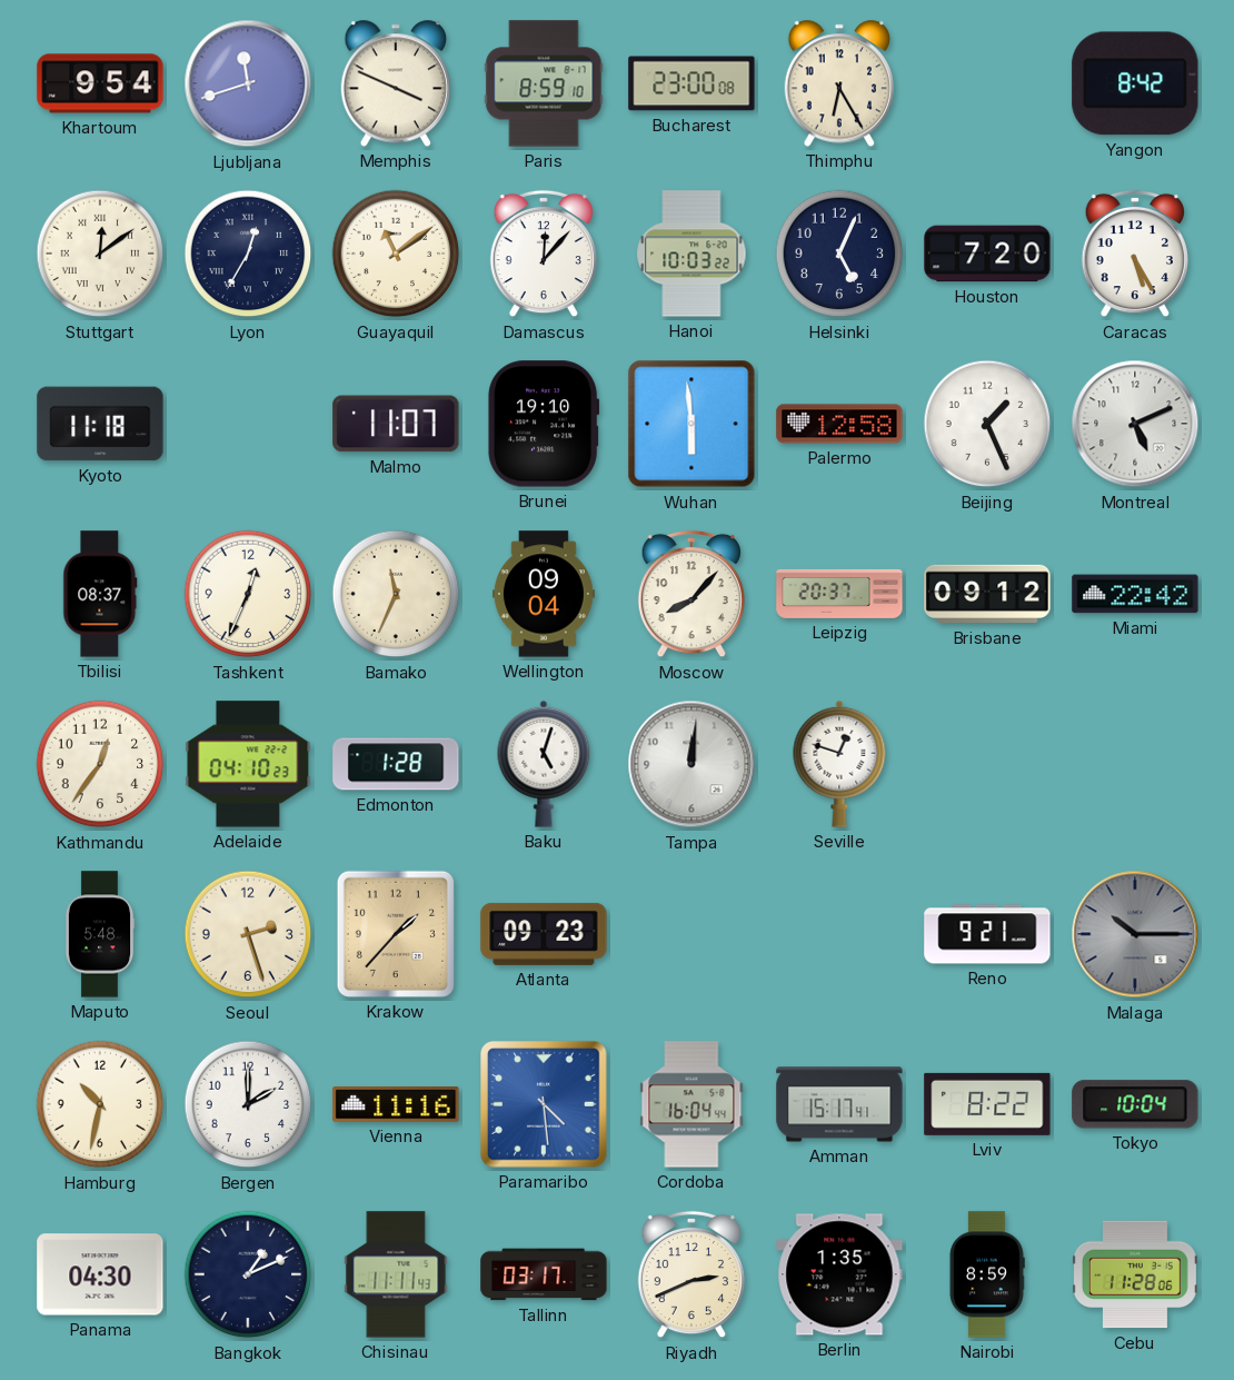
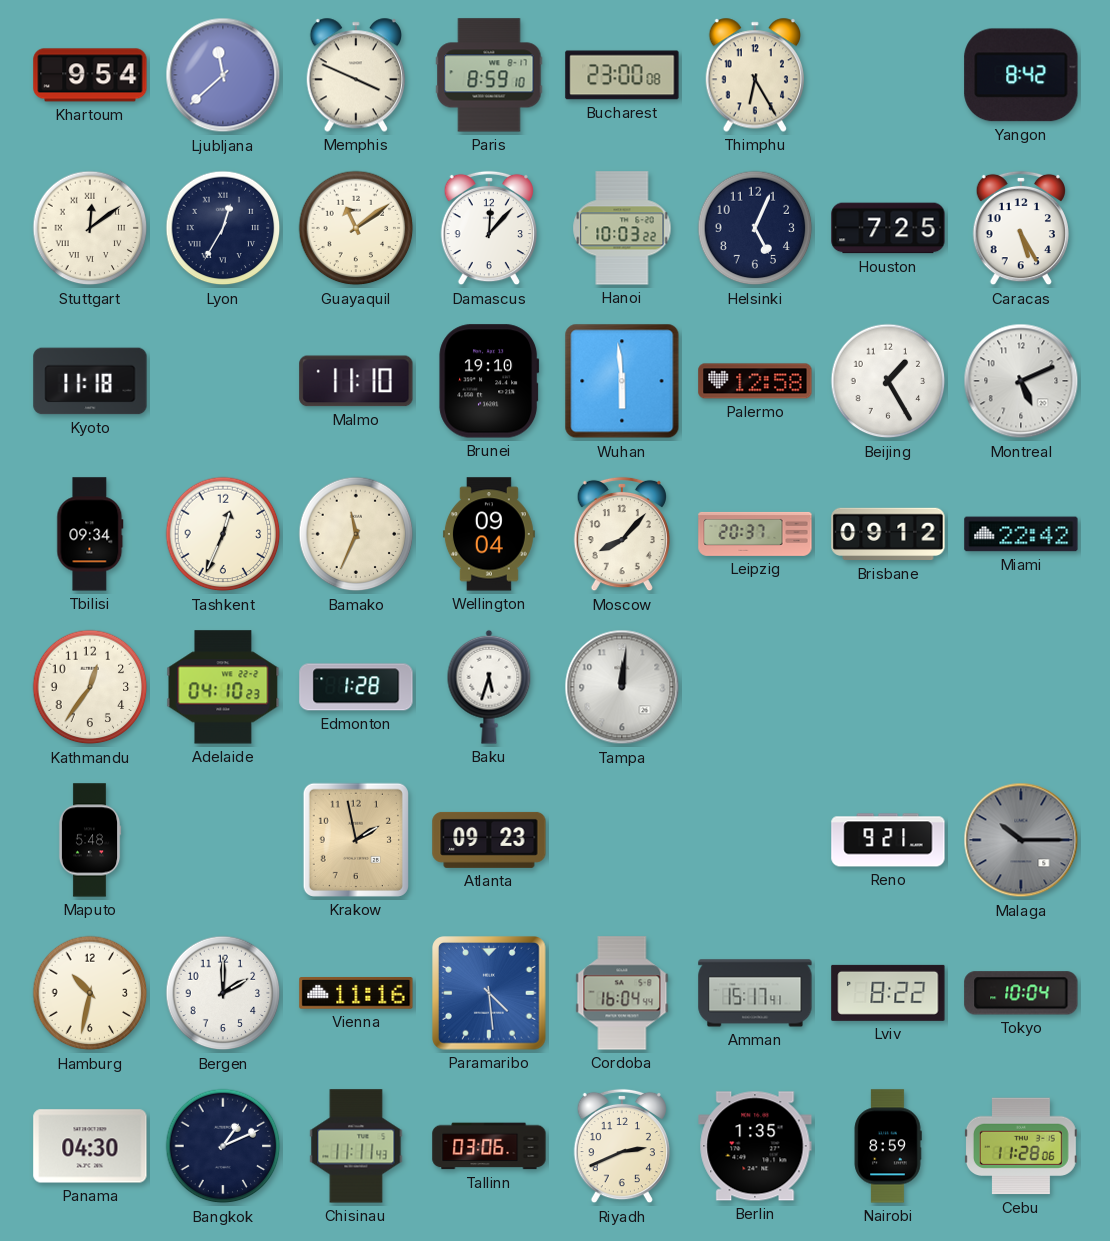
Ljubljana: 11:42 -> 11:38
Houston: 7:20 -> 7:25
Malmo: 11:07 -> 11:10
Beijing: 1:26 -> 1:25
Tbilisi: 08:37 -> 09:34
Baku: 5:03 -> 5:33
Seville: 12:48 -> none
Seoul: 2:27 -> none
Krakow: 1:37 -> 1:58
Tallinn: 03:17 -> 03:06
